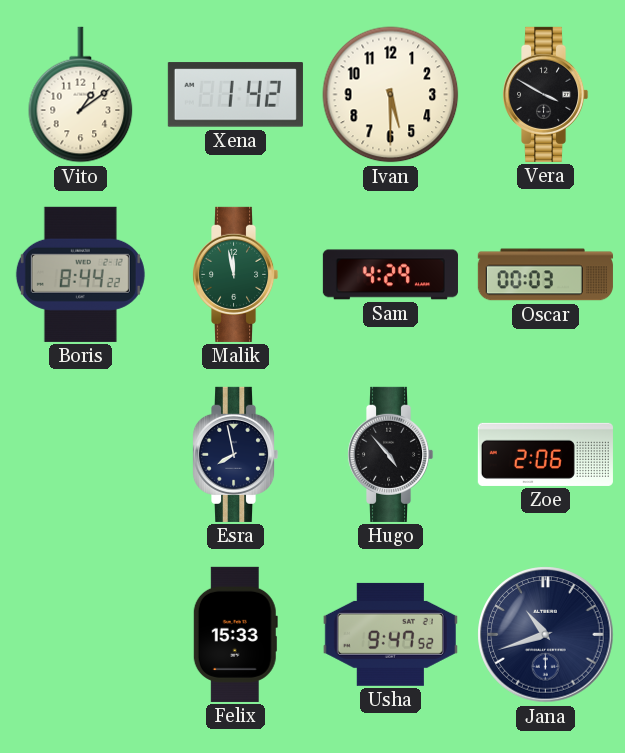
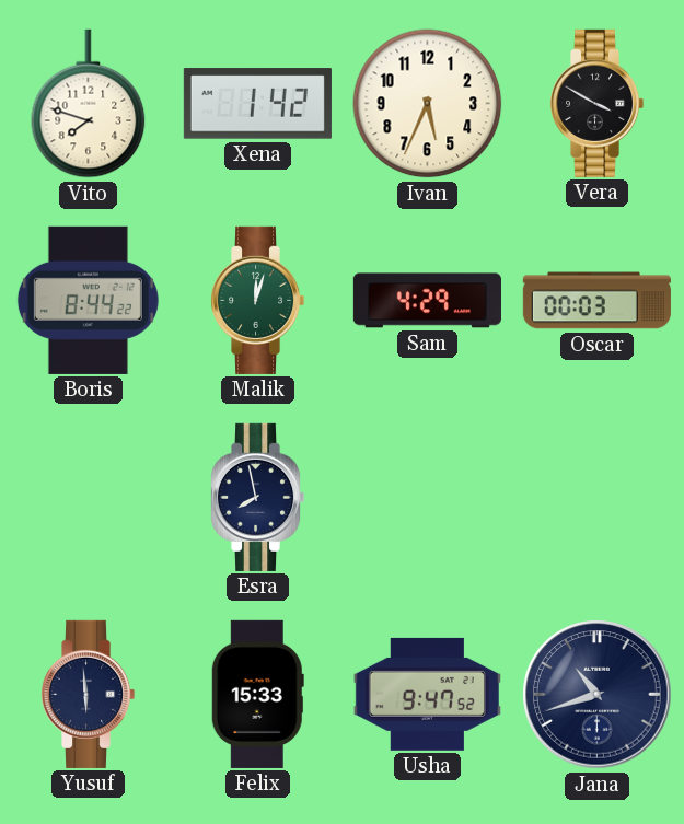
Vito: 1:09 -> 7:48
Ivan: 5:30 -> 5:34
Malik: 11:58 -> 12:03
Hugo: 4:53 -> none
Zoe: 2:06 -> none
Yusuf: none -> 5:59
